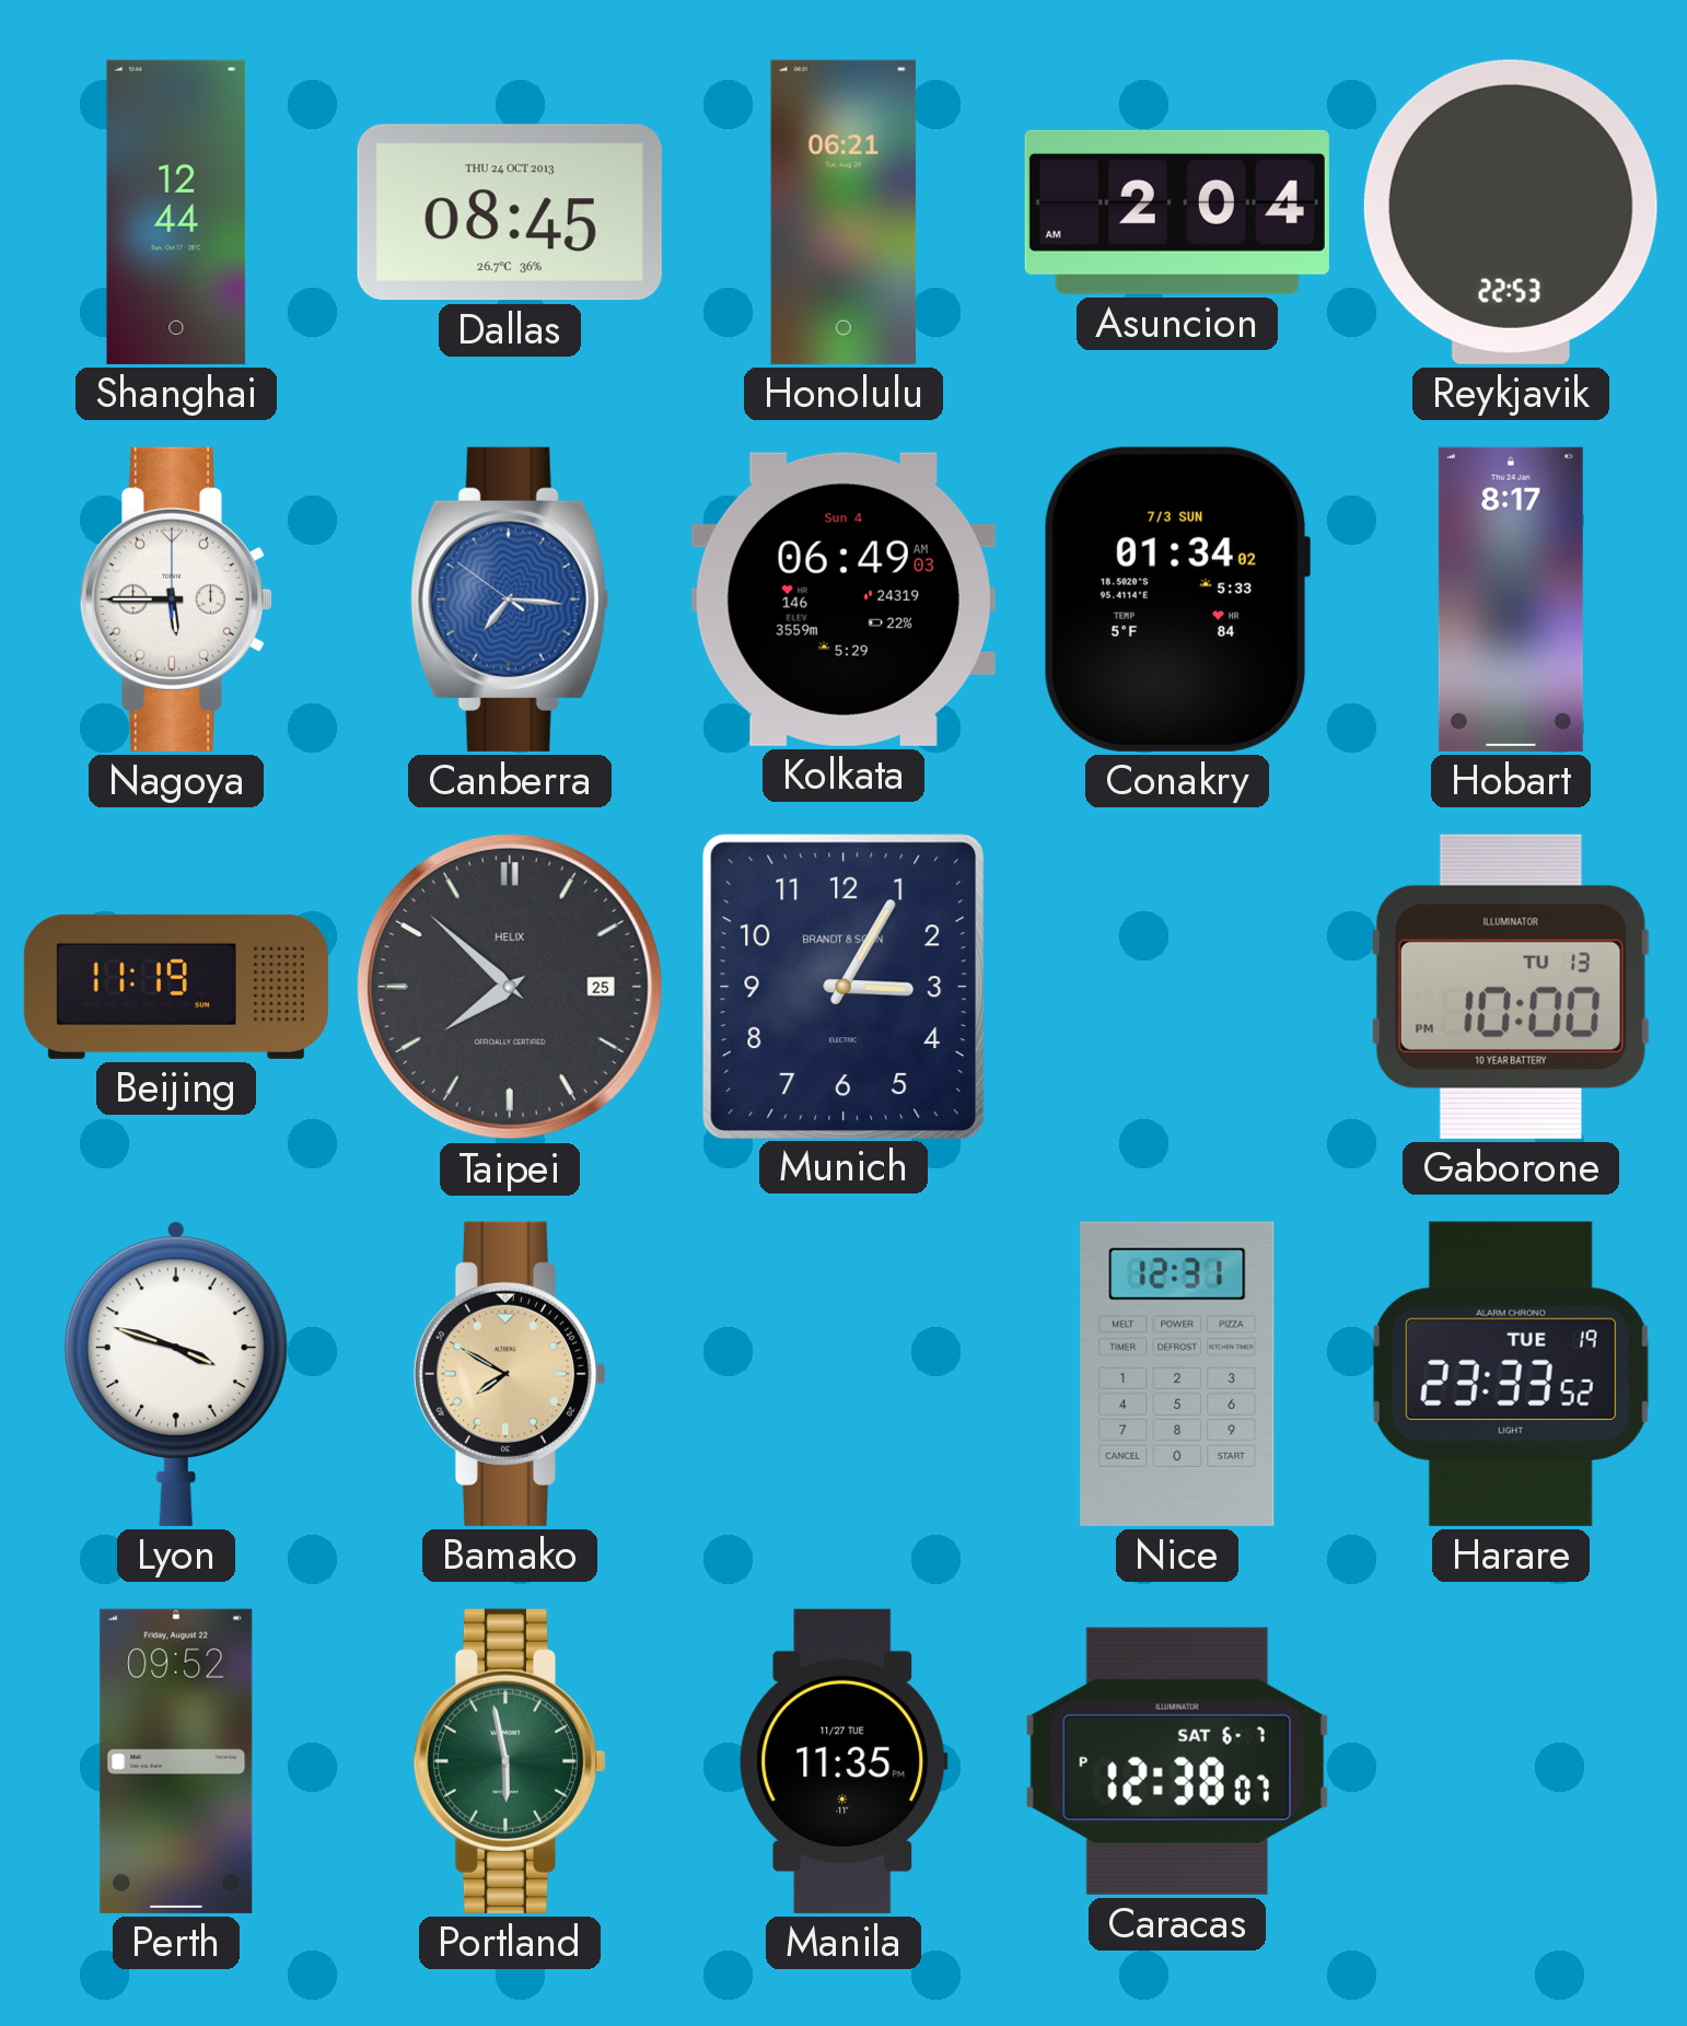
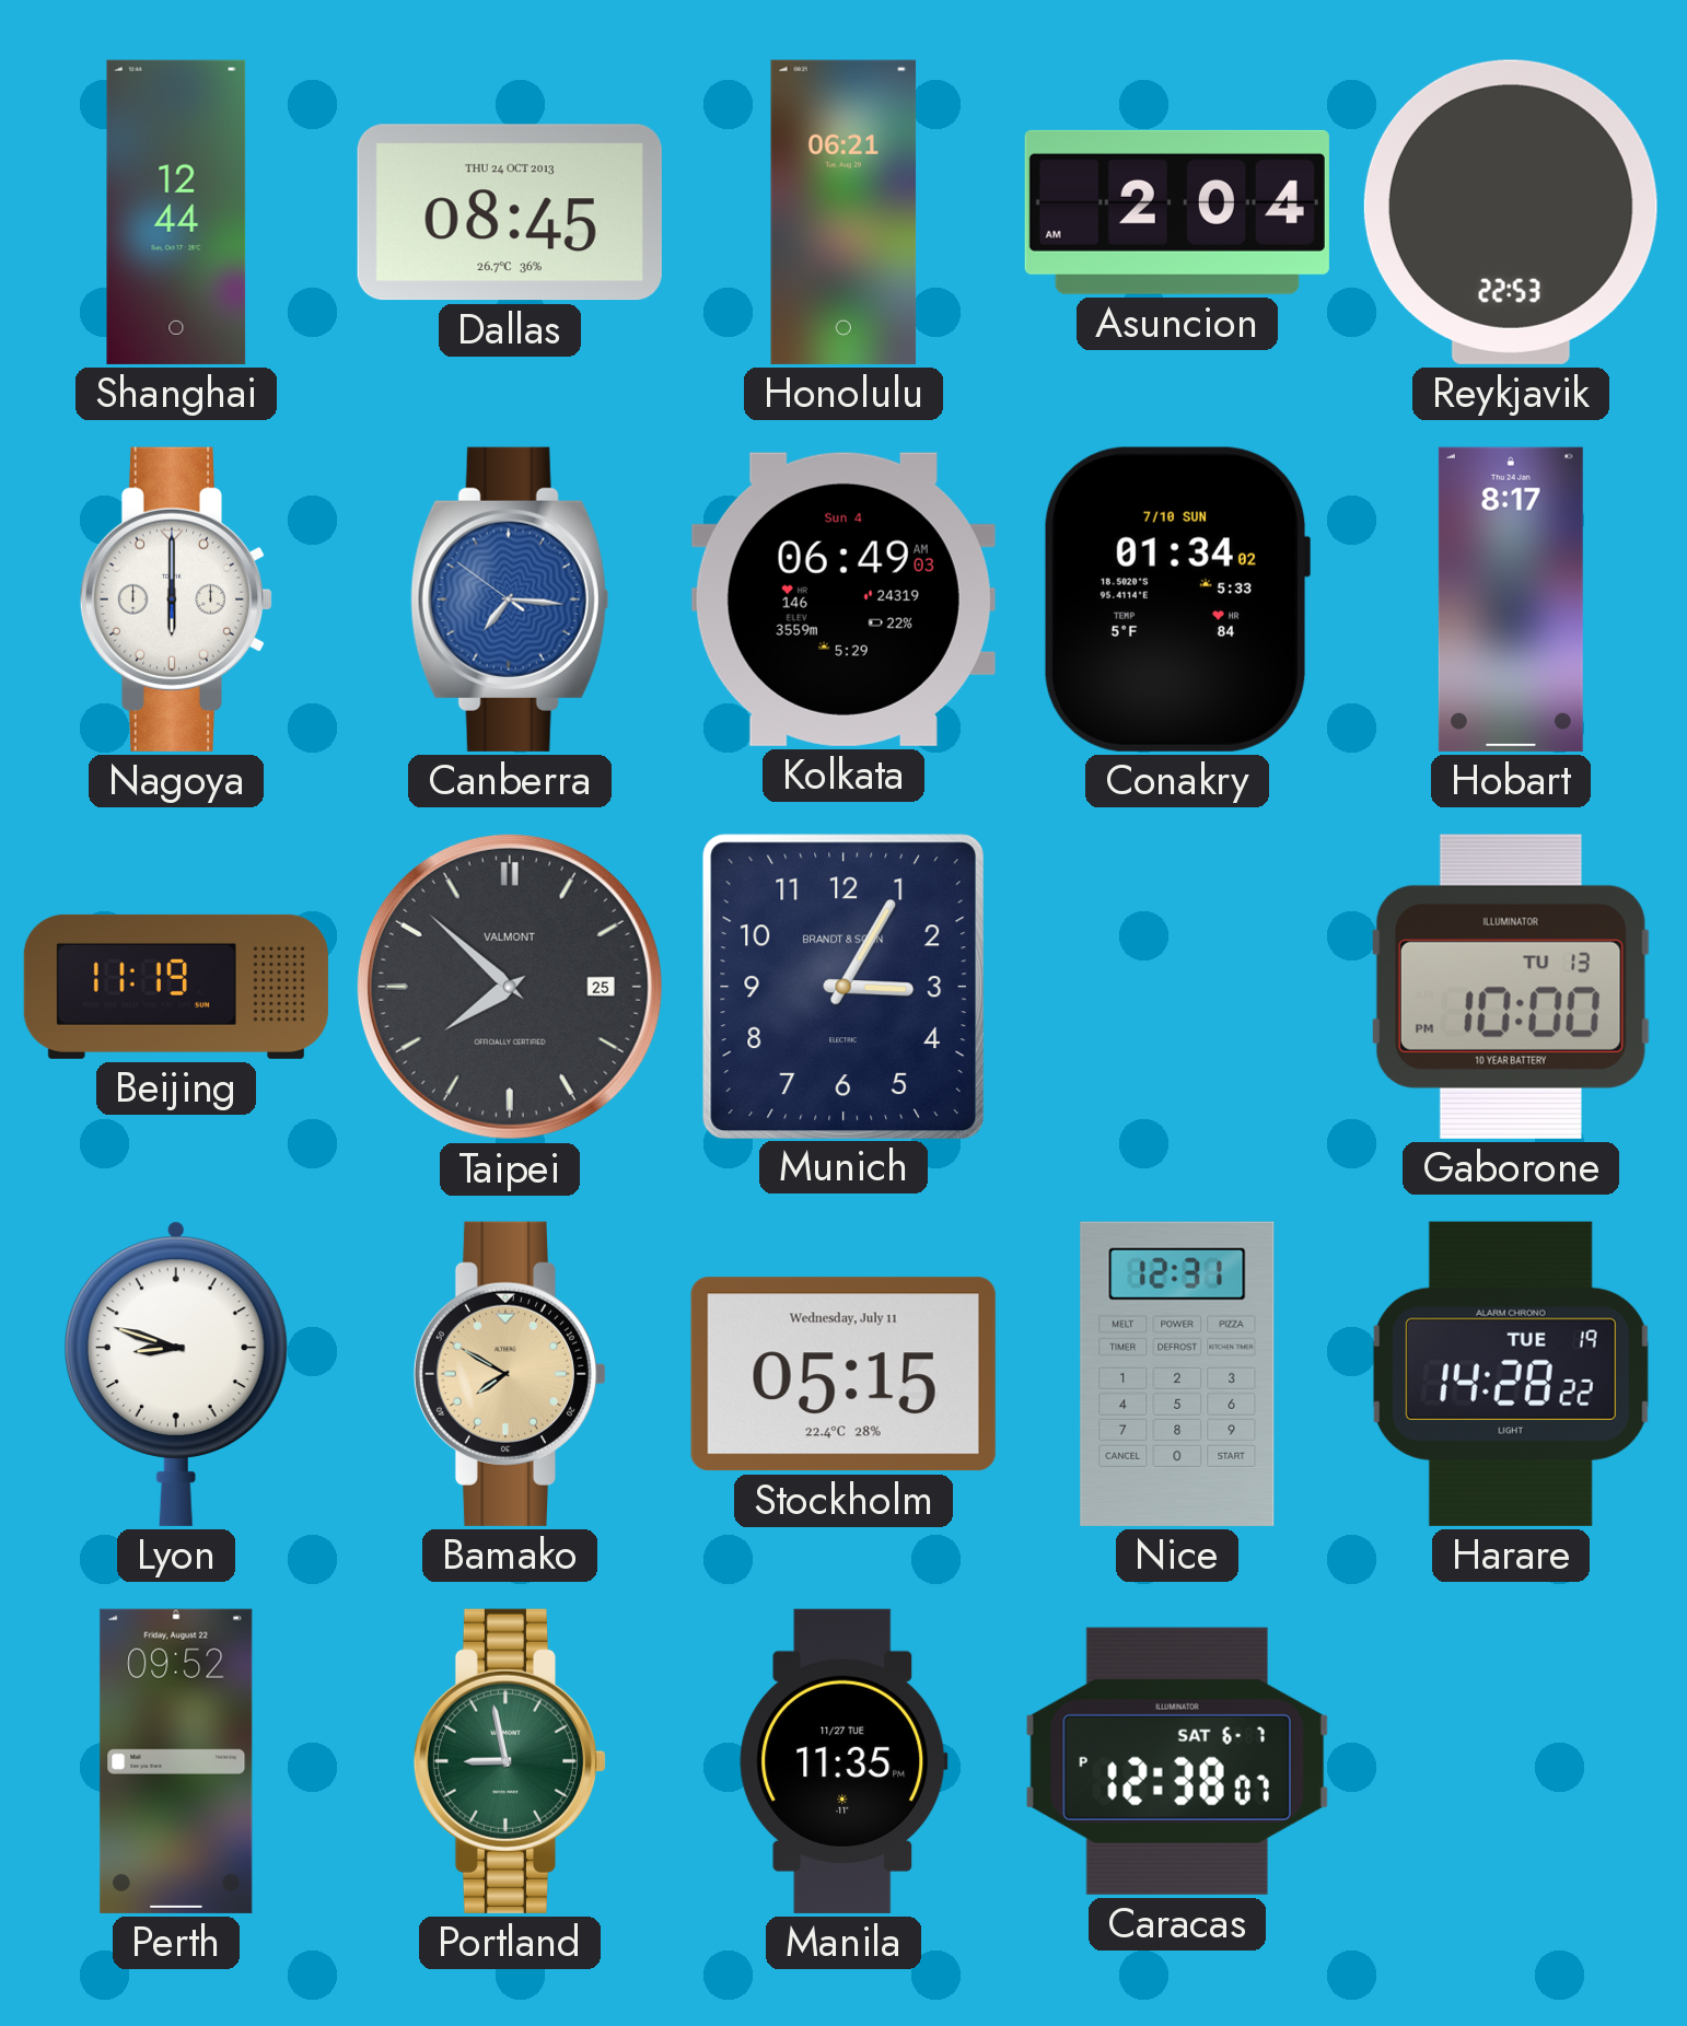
Nagoya: 5:45 -> 6:00
Conakry date: 7/3 SUN -> 7/10 SUN
Taipei brand: HELIX -> VALMONT
Lyon: 3:48 -> 8:48
Stockholm: none -> 05:15
Harare: 23:33 -> 14:28
Portland: 5:58 -> 8:58
